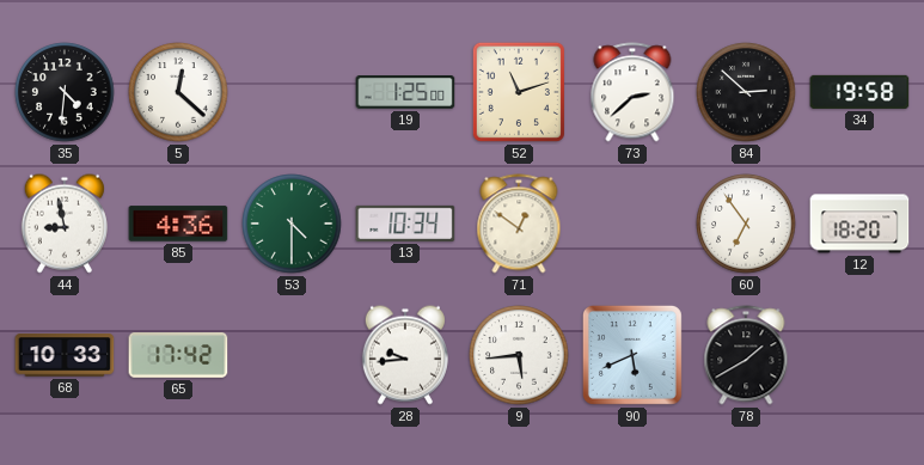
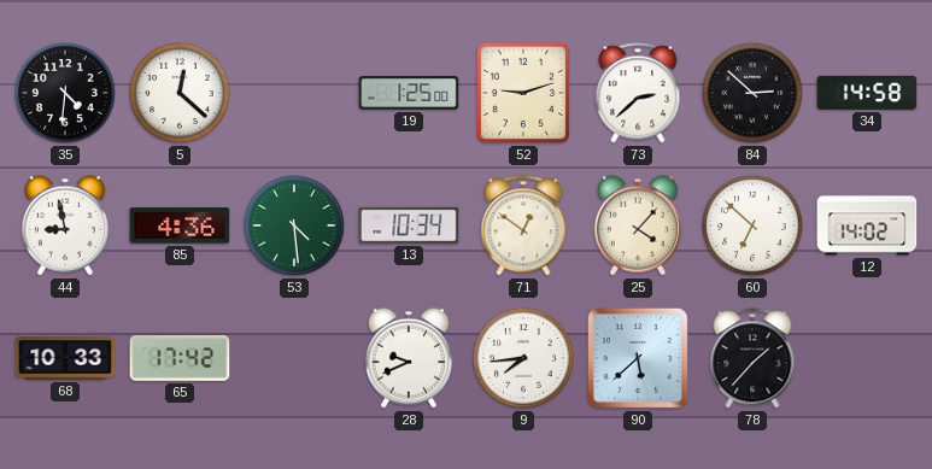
52: 11:12 -> 9:12
34: 19:58 -> 14:58
53: 4:30 -> 4:29
25: none -> 4:07
60: 6:54 -> 6:52
12: 18:20 -> 14:02
28: 9:44 -> 9:41
9: 5:44 -> 7:44
90: 5:41 -> 5:38
78: 1:40 -> 1:37
